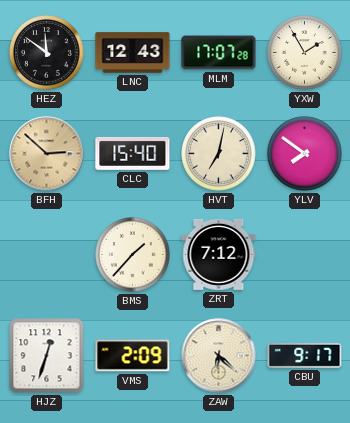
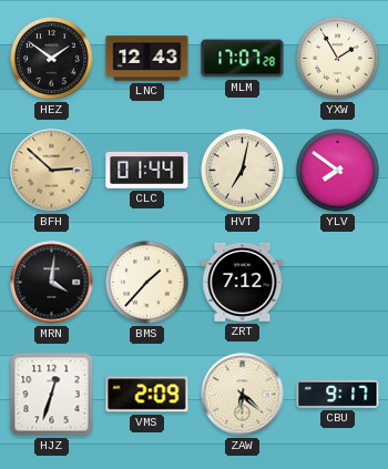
HEZ: 11:51 -> 1:51
CLC: 15:40 -> 01:44
MRN: none -> 4:01
